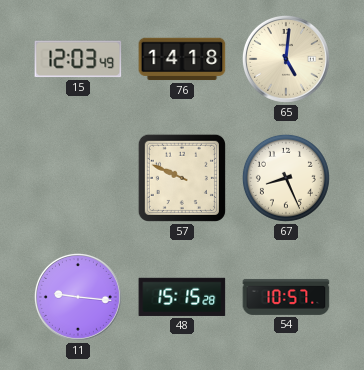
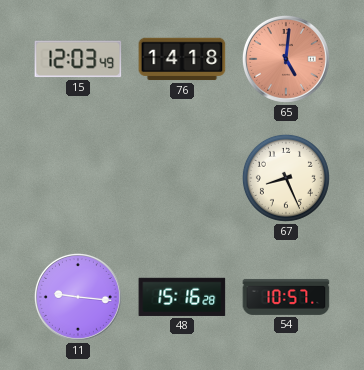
65 dial: cream -> salmon
57: 9:49 -> none
48: 15:15 -> 15:16
